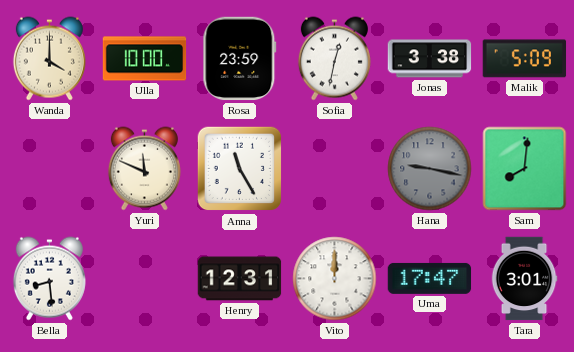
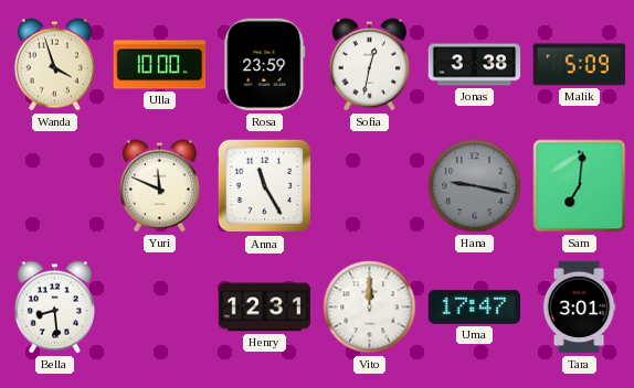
Wanda: 4:00 -> 3:57
Sam: 8:01 -> 7:01
